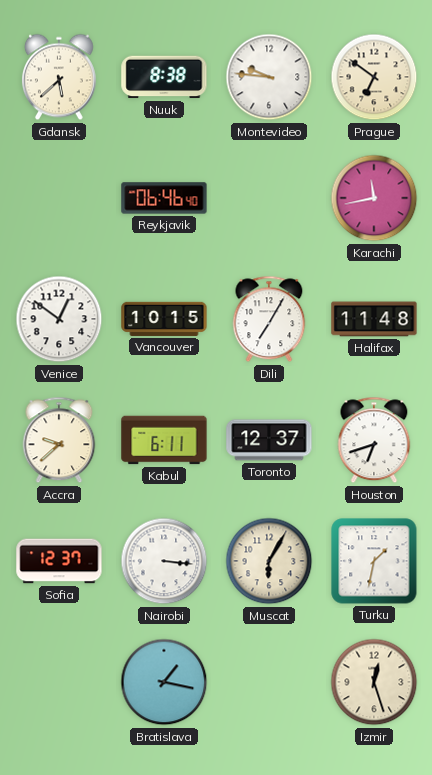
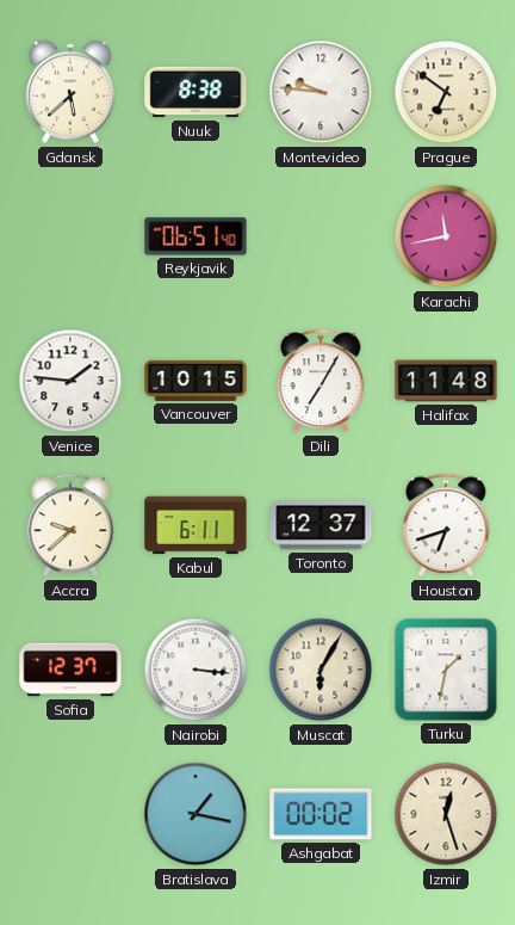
Reykjavik: 06:46 -> 06:51
Venice: 12:51 -> 1:46
Ashgabat: none -> 00:02
